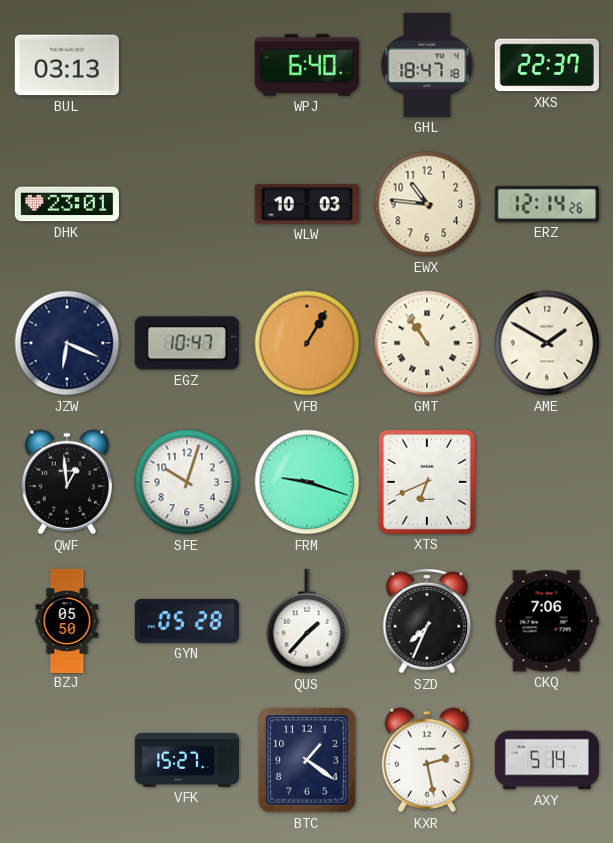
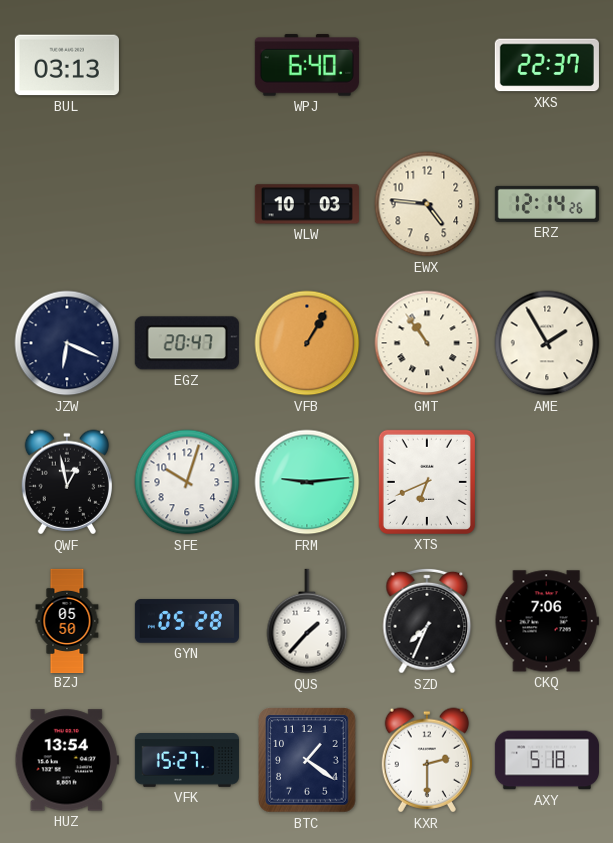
GHL: 18:47 -> none
DHK: 23:01 -> none
EWX: 10:46 -> 4:46
EGZ: 10:47 -> 20:47
AME: 1:50 -> 1:55
QWF: 12:59 -> 12:58
FRM: 9:18 -> 9:14
HUZ: none -> 13:54
KXR: 2:28 -> 2:30
AXY: 5:14 -> 5:18
